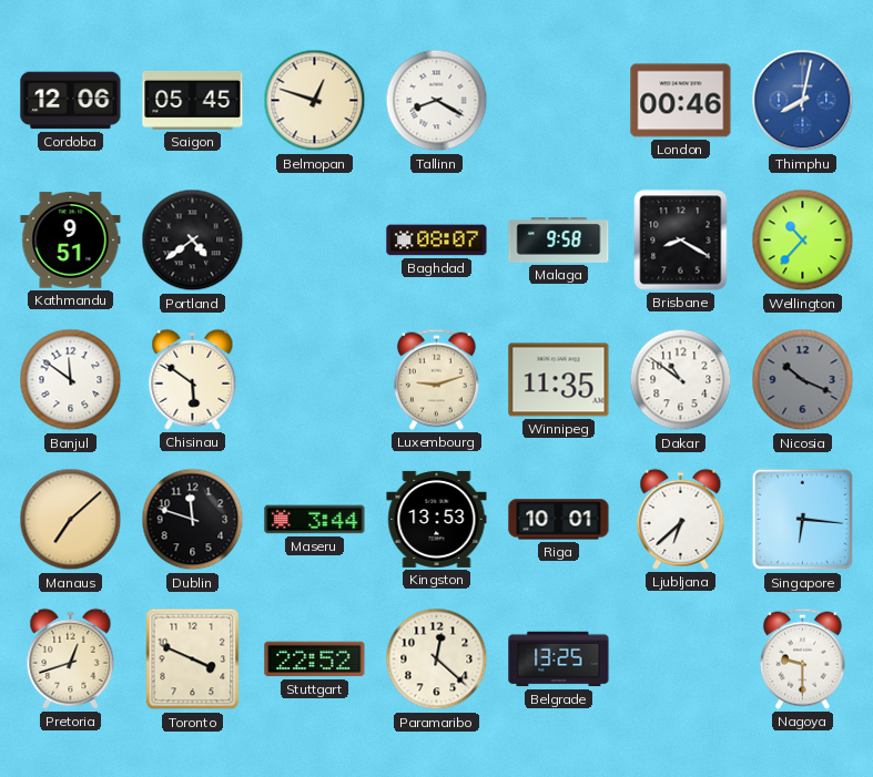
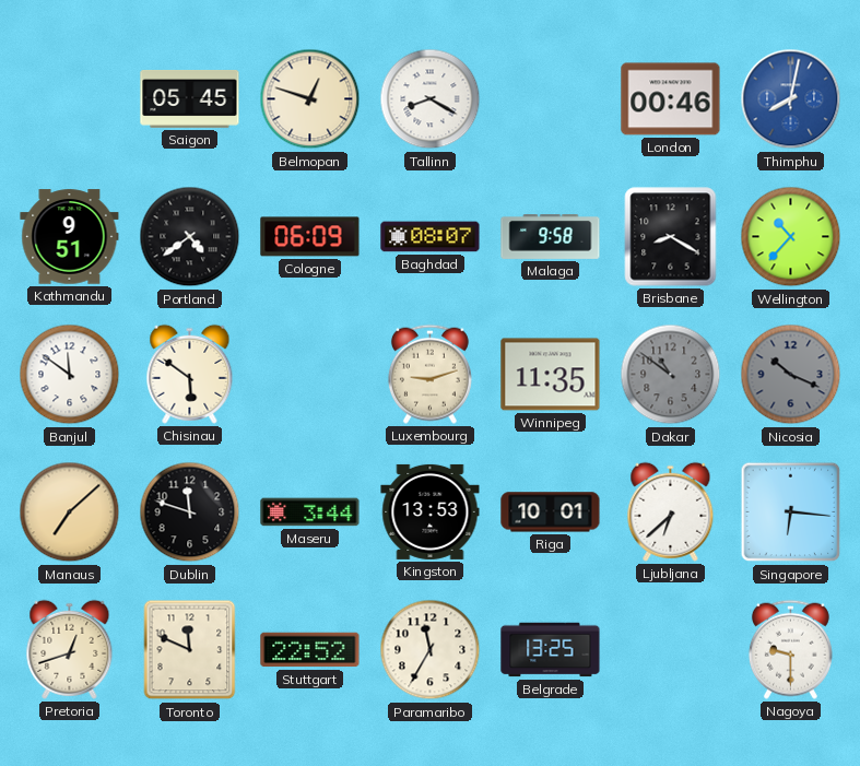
Cordoba: 12:06 -> none
Cologne: none -> 06:09
Dakar dial: white -> grey
Toronto: 3:49 -> 11:49
Paramaribo: 12:22 -> 11:35
